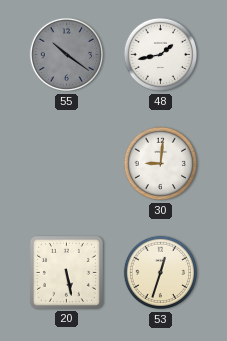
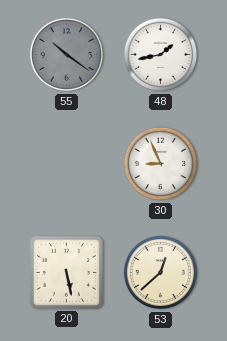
30: 9:01 -> 8:56
53: 12:33 -> 12:38
